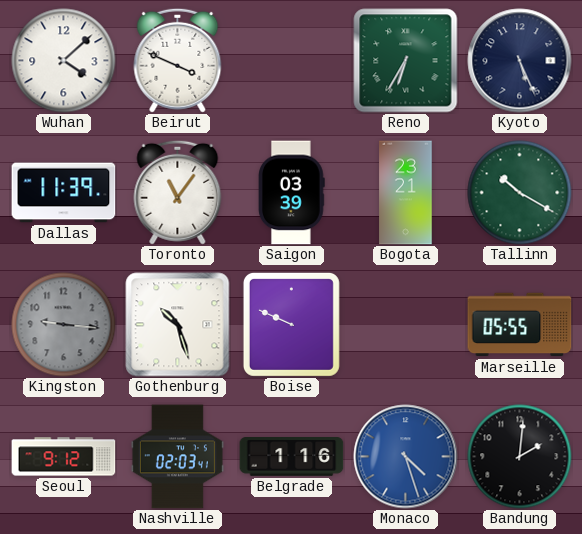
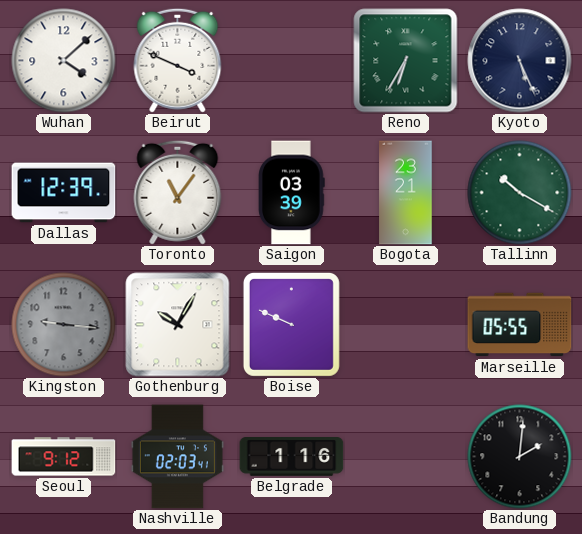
Dallas: 11:39 -> 12:39
Gothenburg: 10:27 -> 10:05
Monaco: 4:27 -> none
